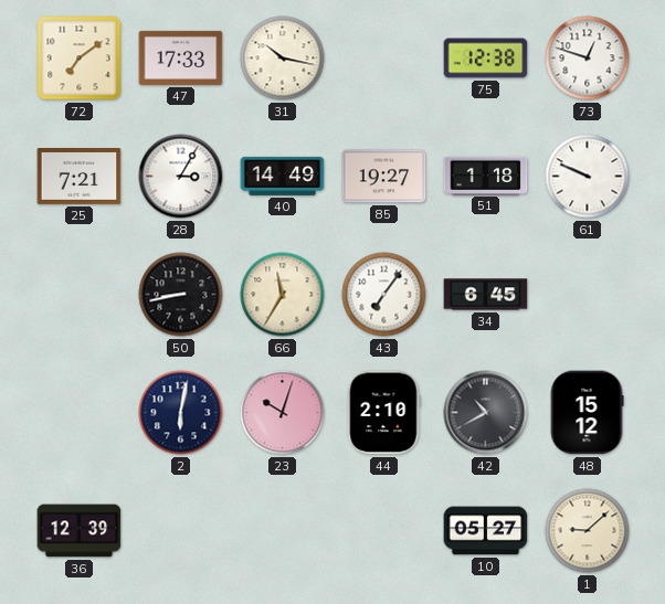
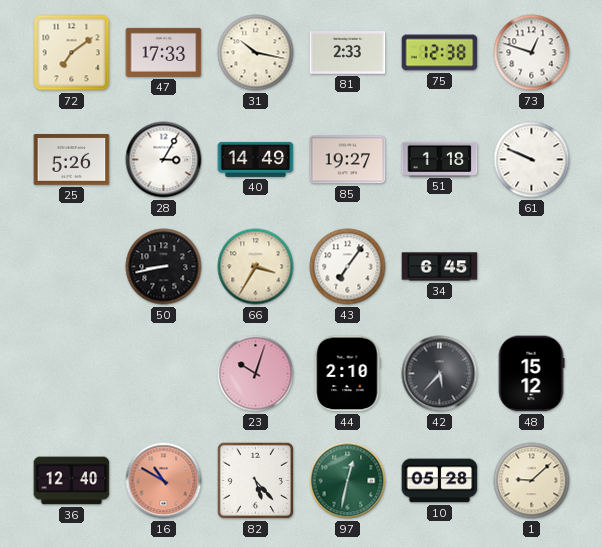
81: none -> 2:33
25: 7:21 -> 5:26
66: 11:35 -> 3:35
2: 6:02 -> none
42: 10:40 -> 5:37
36: 12:39 -> 12:40
16: none -> 10:50
82: none -> 5:23
97: none -> 12:32
10: 05:27 -> 05:28
